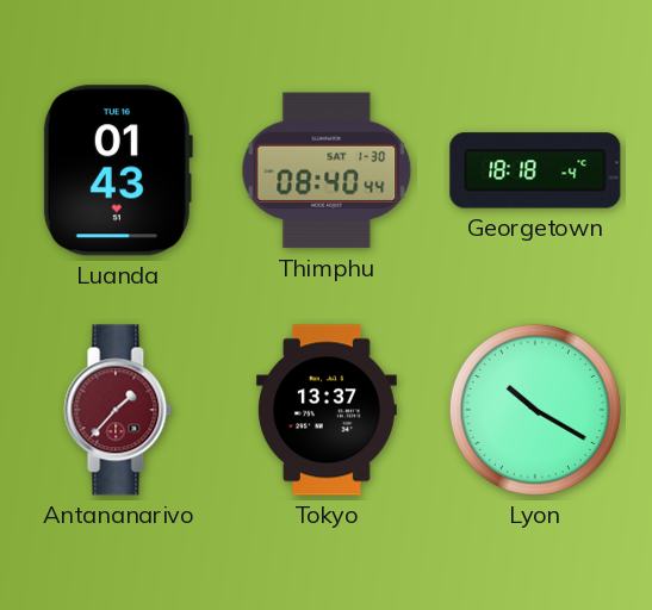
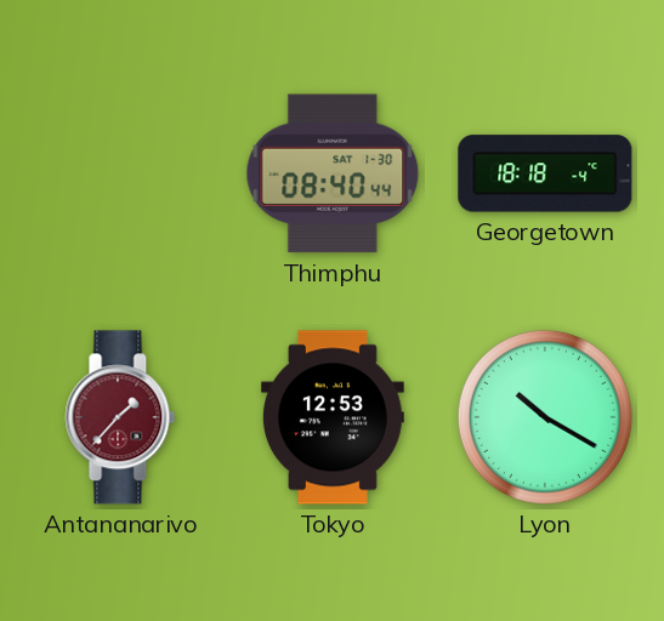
Luanda: 01:43 -> none
Tokyo: 13:37 -> 12:53
